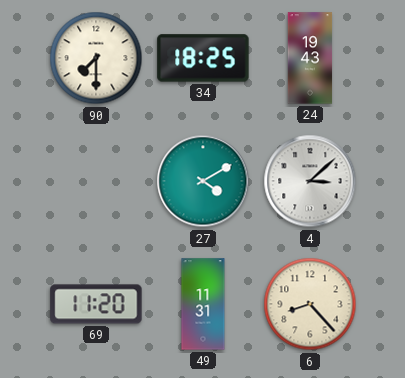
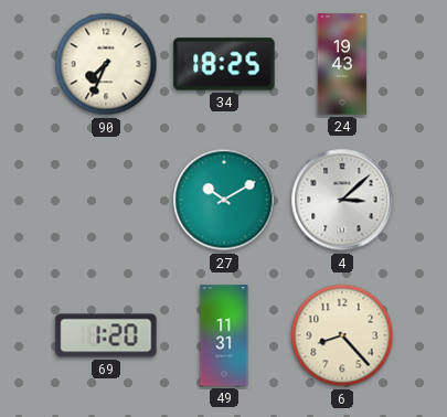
90: 7:30 -> 7:34
27: 4:10 -> 10:10
69: 11:20 -> 1:20
